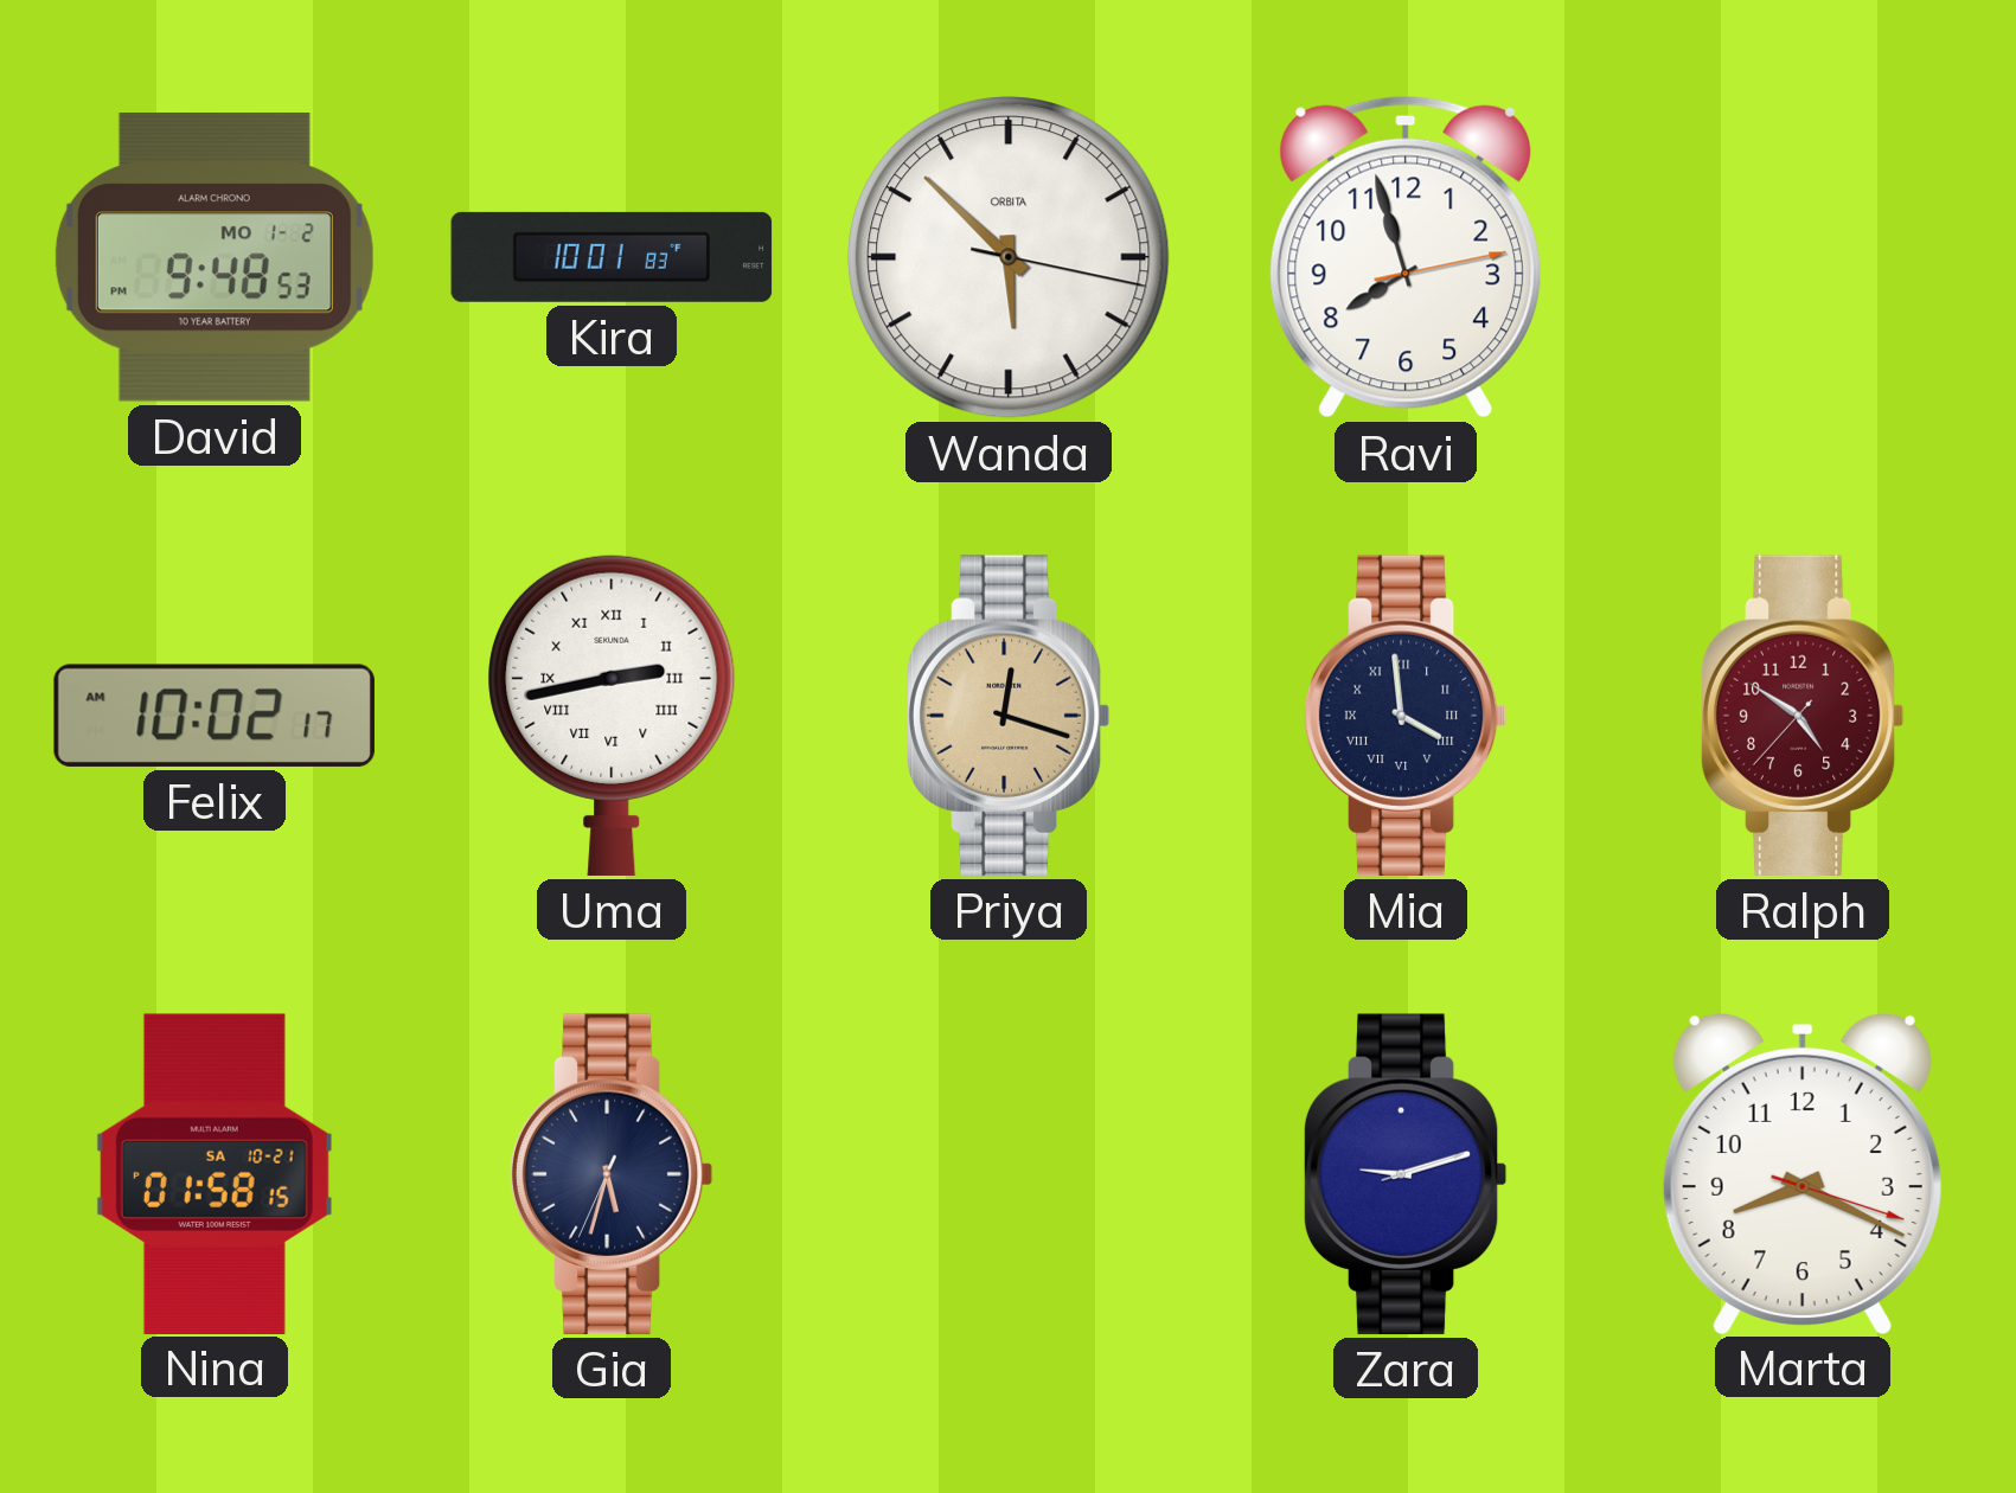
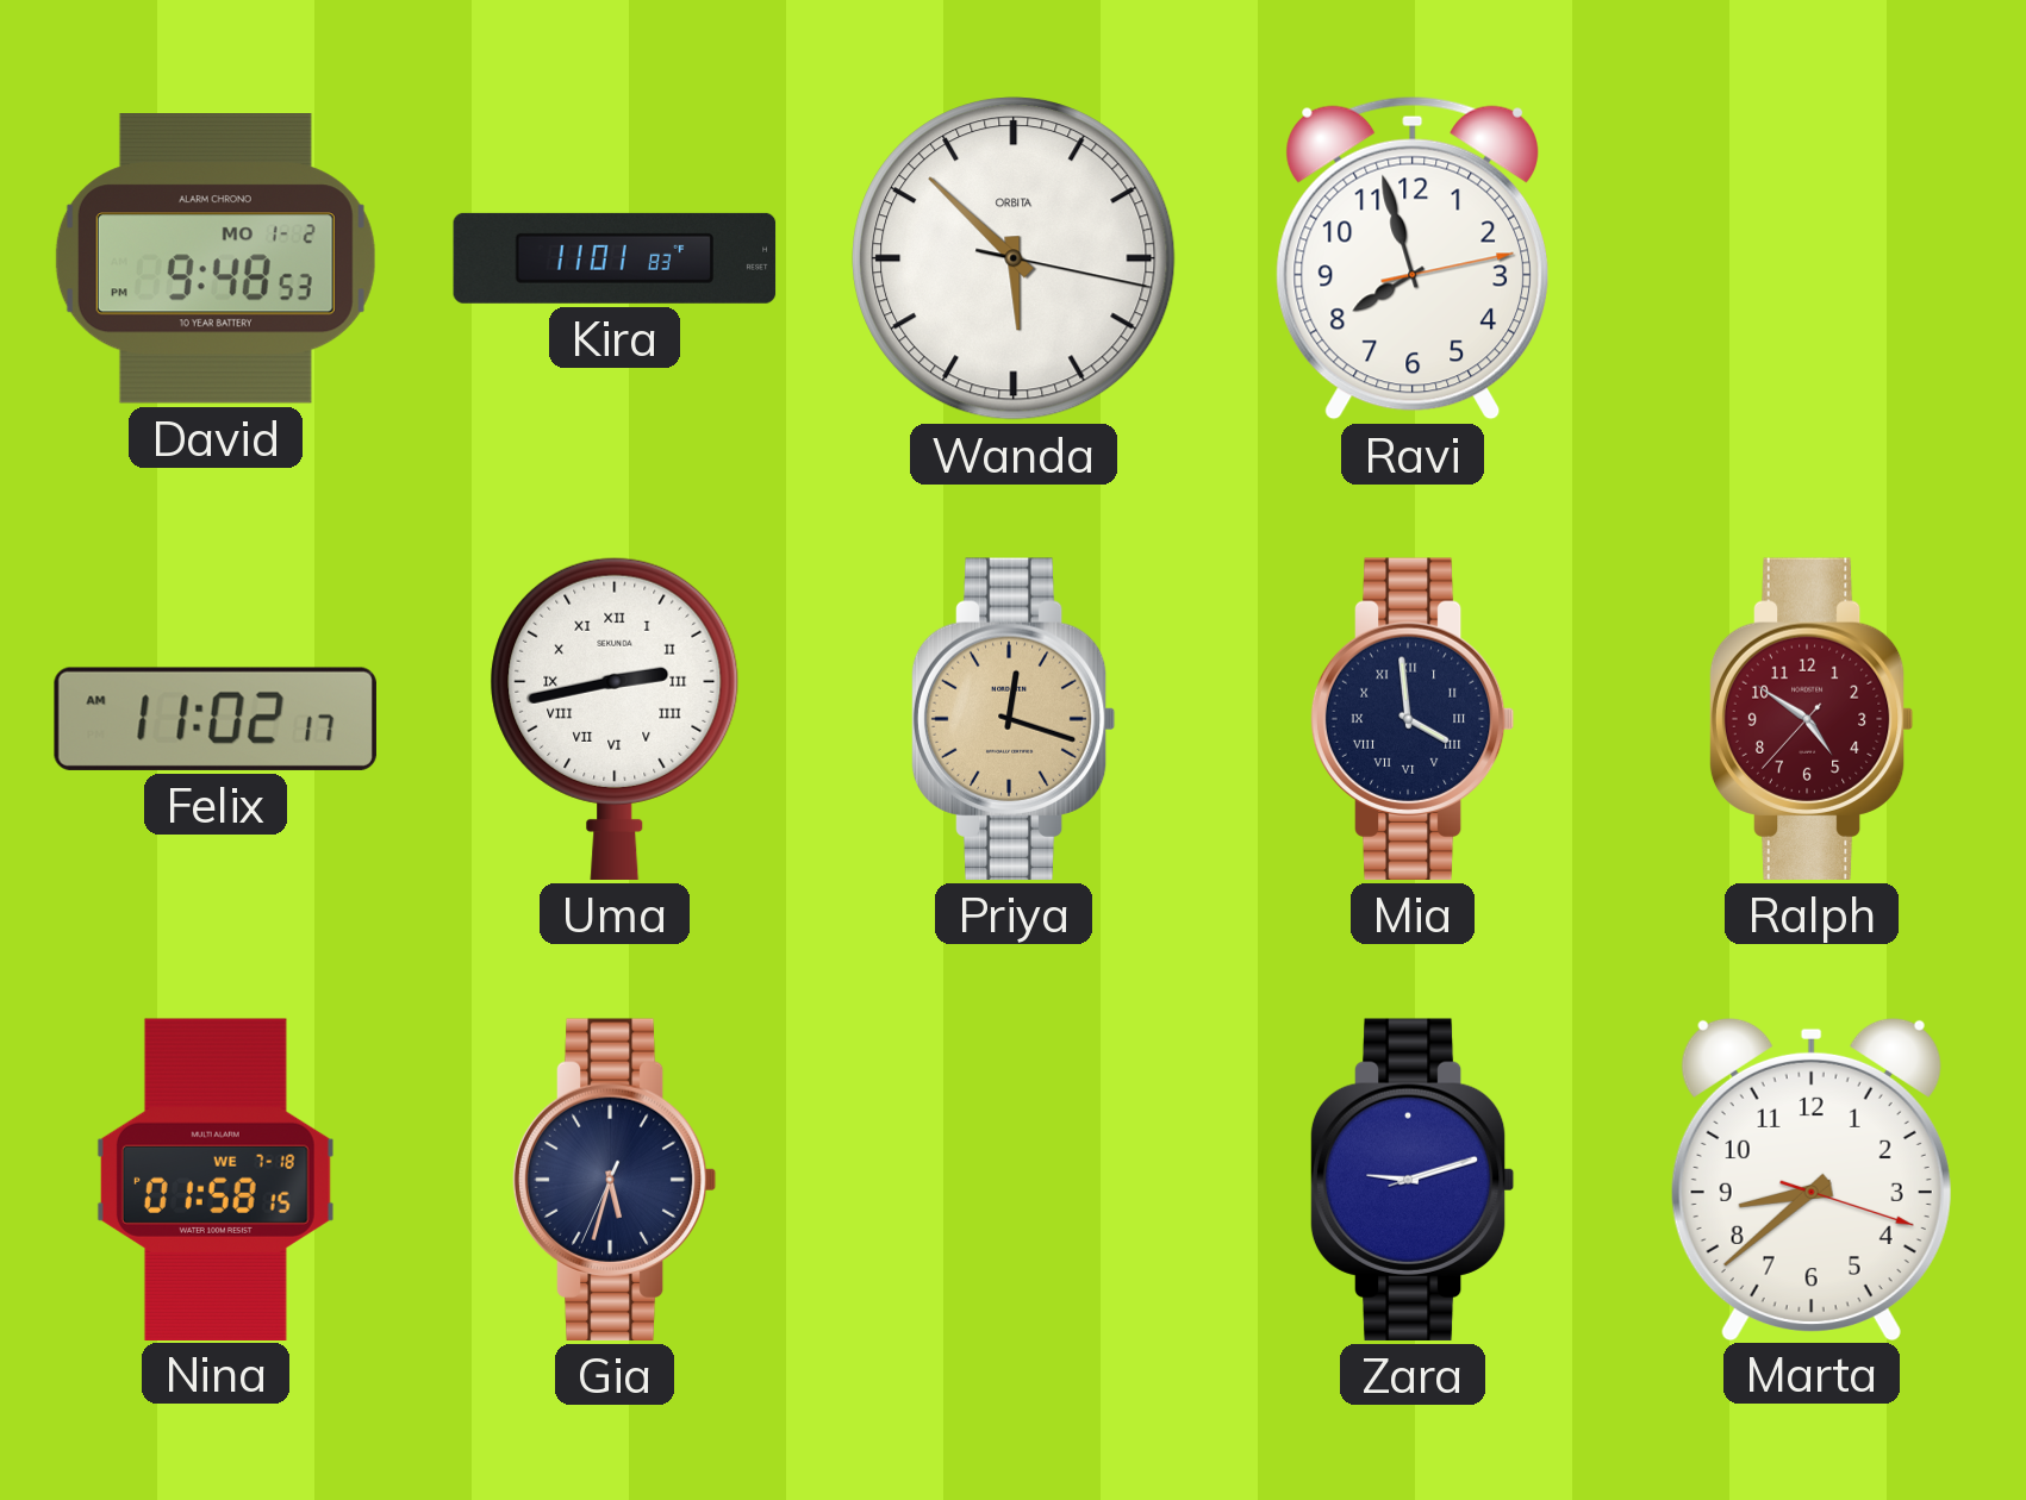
Kira: 10:01 -> 11:01
Felix: 10:02 -> 11:02
Nina date: SA 10-21 -> WE 7-18
Marta: 8:19 -> 8:38
